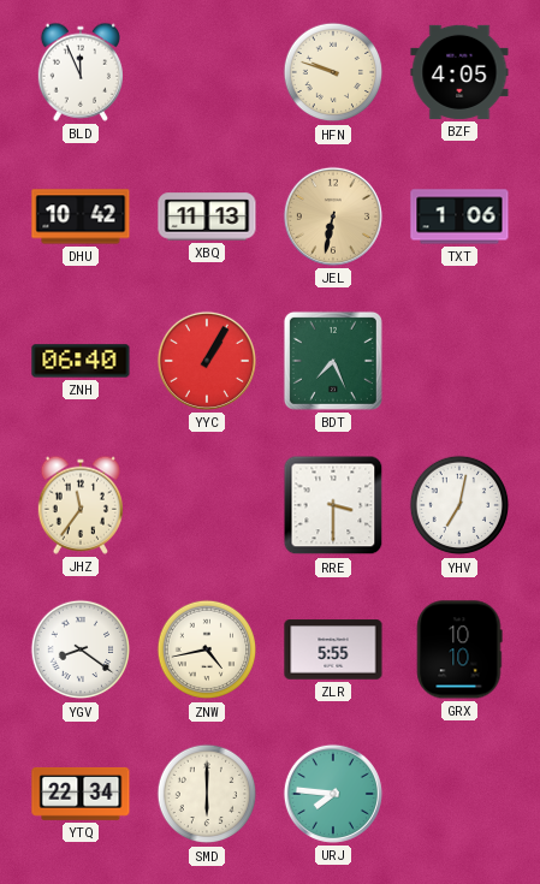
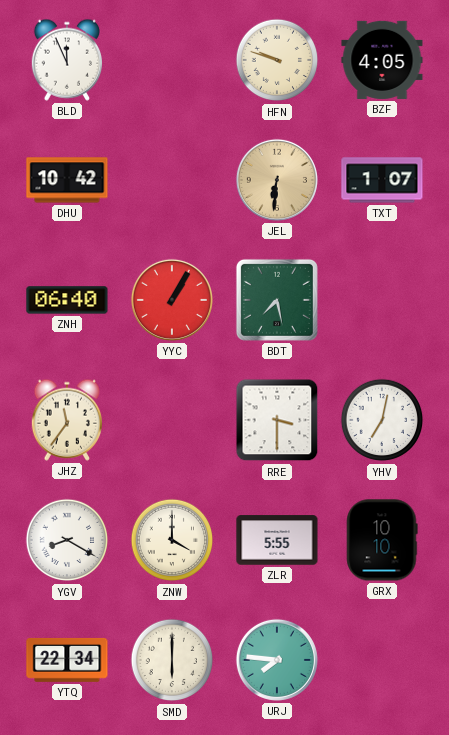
XBQ: 11:13 -> none
JEL: 6:32 -> 6:31
TXT: 1:06 -> 1:07
BDT: 7:26 -> 7:28
YGV: 8:21 -> 8:20
ZNW: 4:43 -> 4:00
